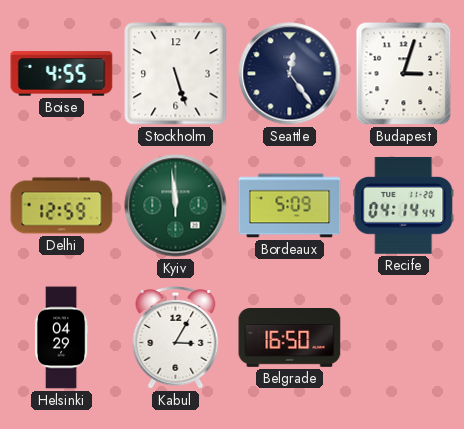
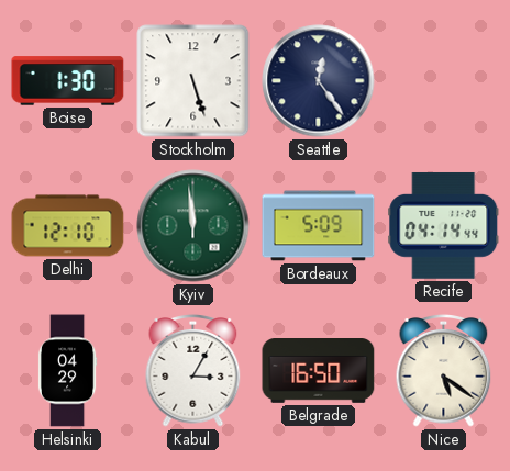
Boise: 4:55 -> 1:30
Budapest: 3:03 -> none
Delhi: 12:59 -> 12:10
Nice: none -> 5:21
